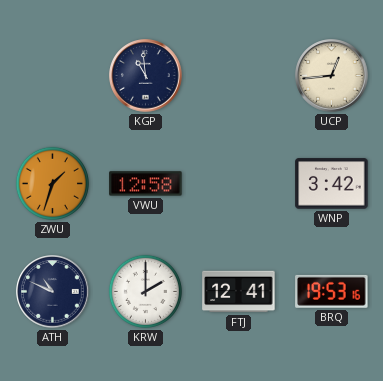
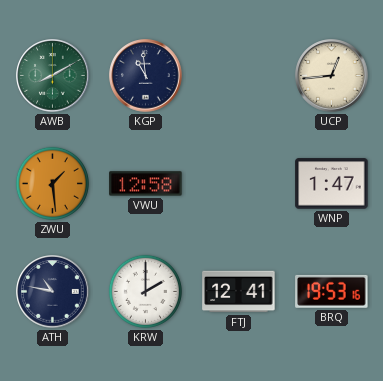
AWB: none -> 8:10
ZWU: 1:33 -> 1:29
WNP: 3:42 -> 1:47
ATH: 10:49 -> 10:47
